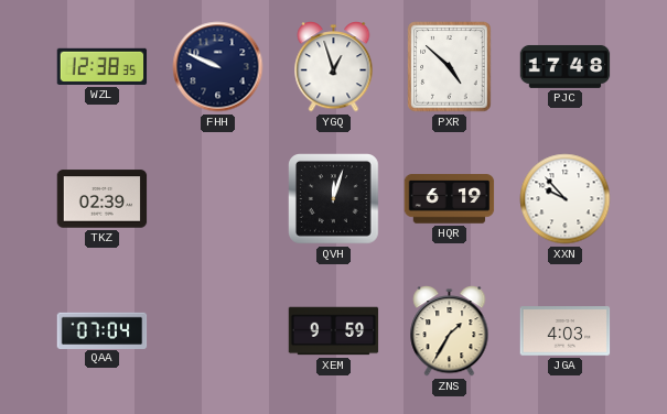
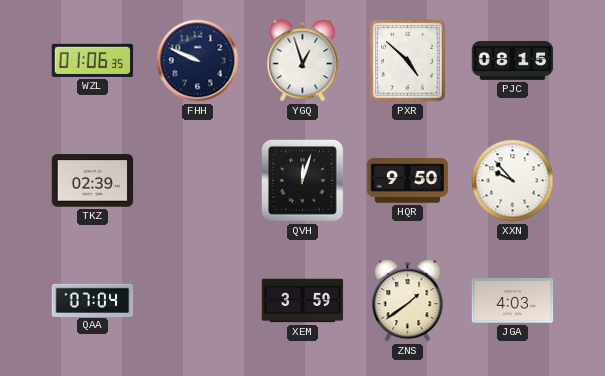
WZL: 12:38 -> 01:06
PJC: 17:48 -> 08:15
HQR: 6:19 -> 9:50
XEM: 9:59 -> 3:59
ZNS: 1:35 -> 1:39
